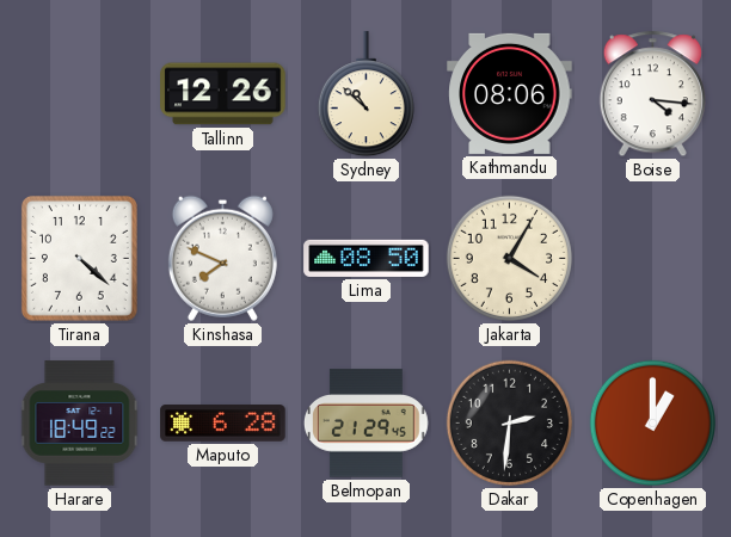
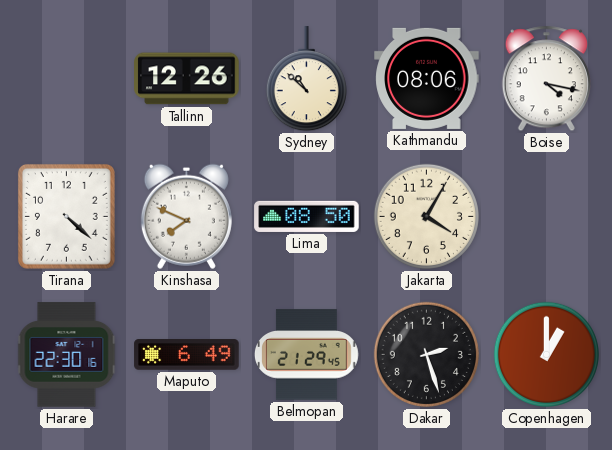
Boise: 4:16 -> 4:17
Harare: 18:49 -> 22:30
Maputo: 6:28 -> 6:49
Dakar: 2:31 -> 2:27
